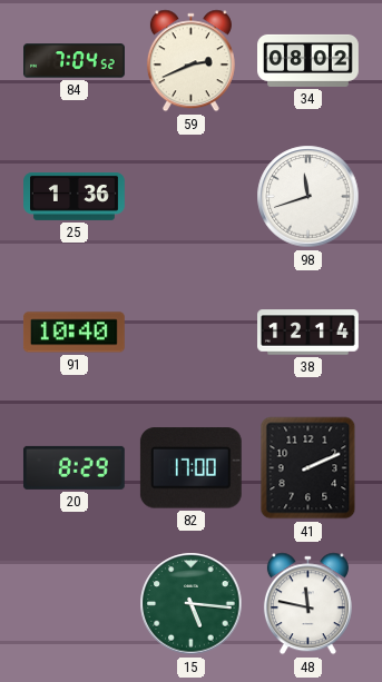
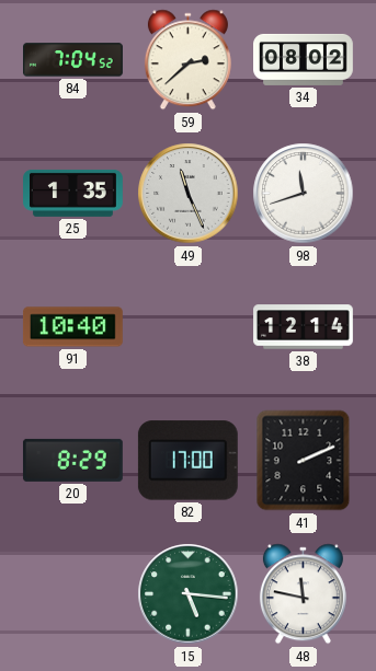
59: 2:41 -> 2:38
25: 1:36 -> 1:35
49: none -> 11:26
